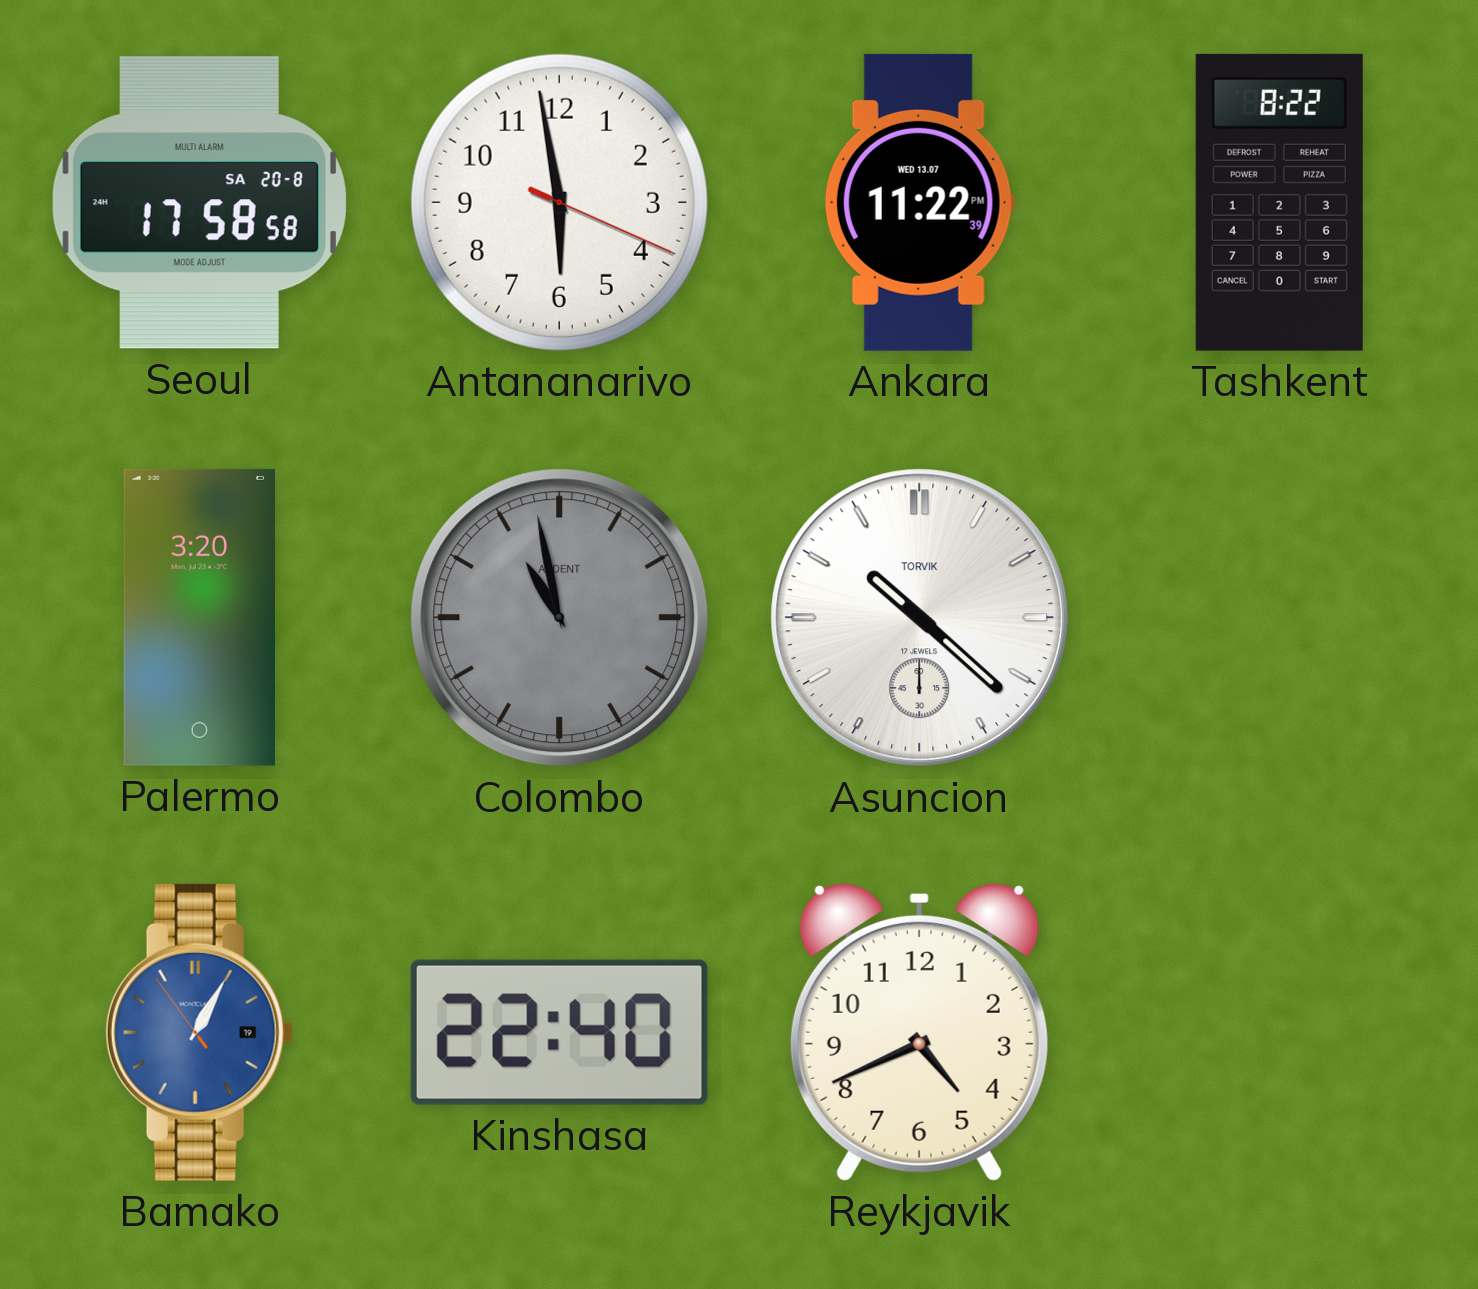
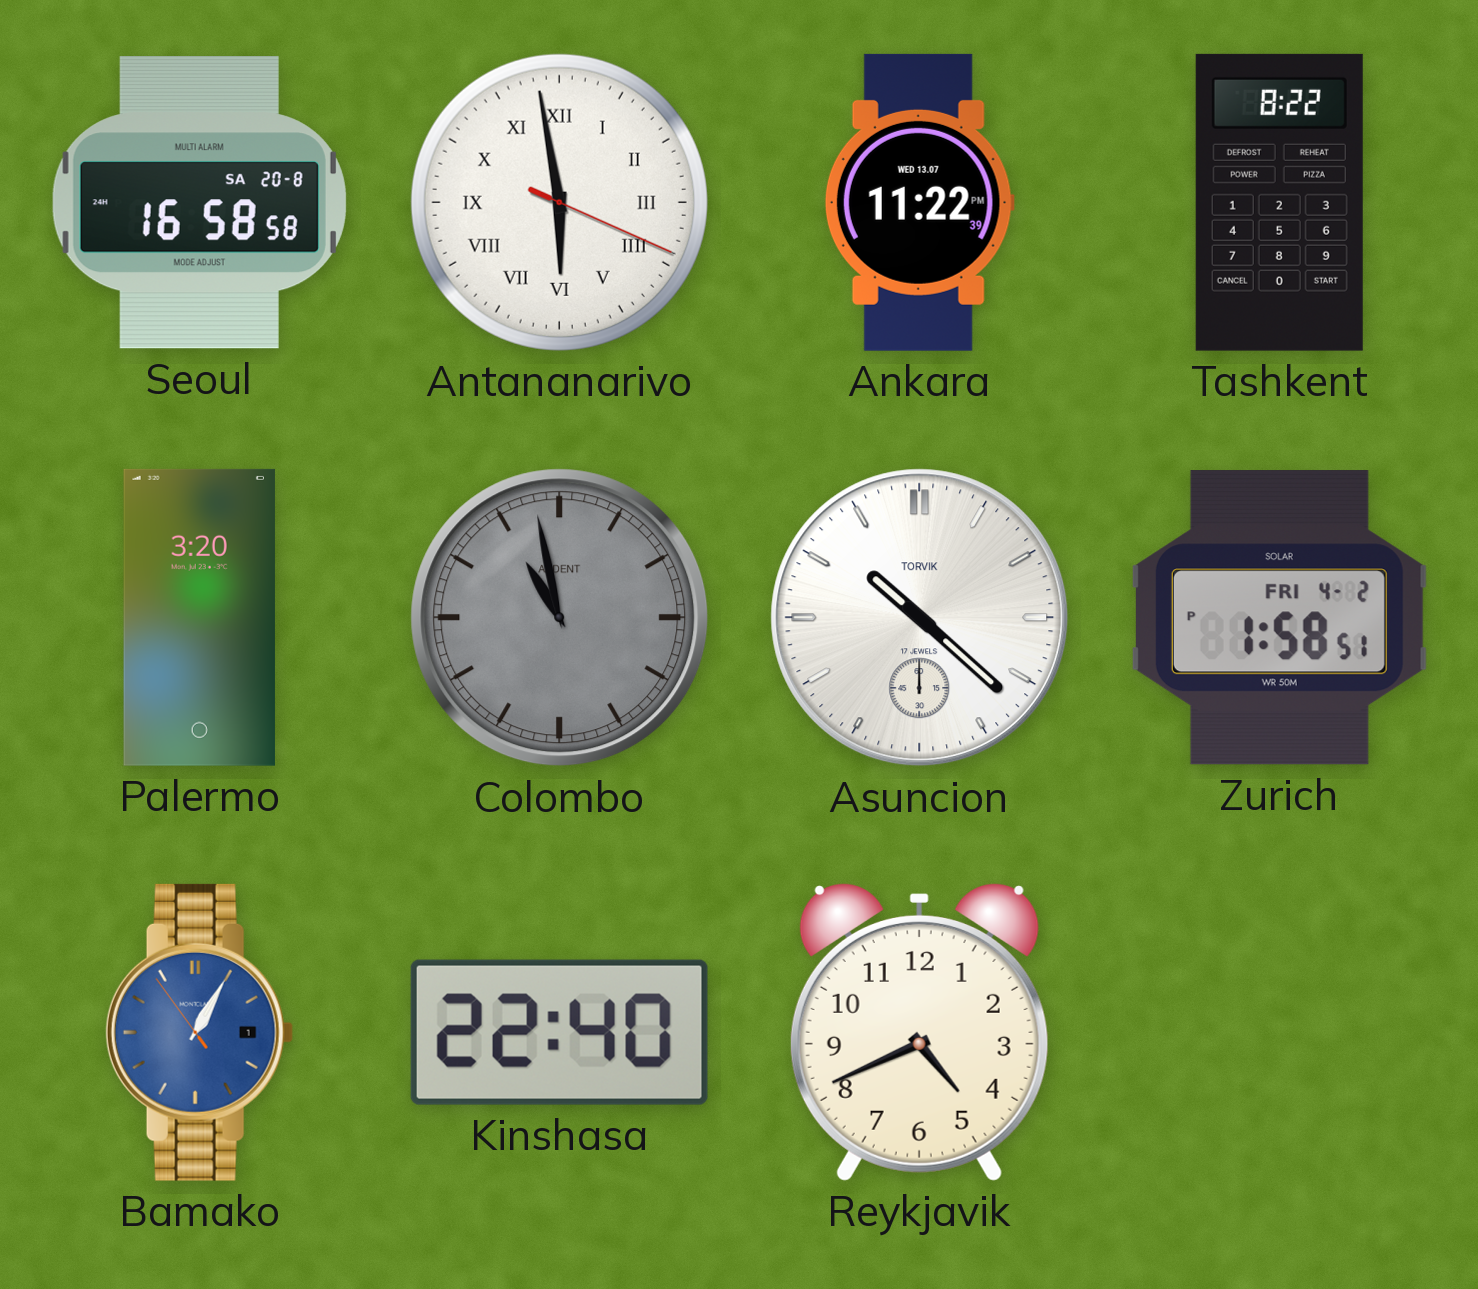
Seoul: 17:58 -> 16:58
Antananarivo numerals: Arabic -> Roman
Zurich: none -> 1:58
Bamako date: 19 -> 1
